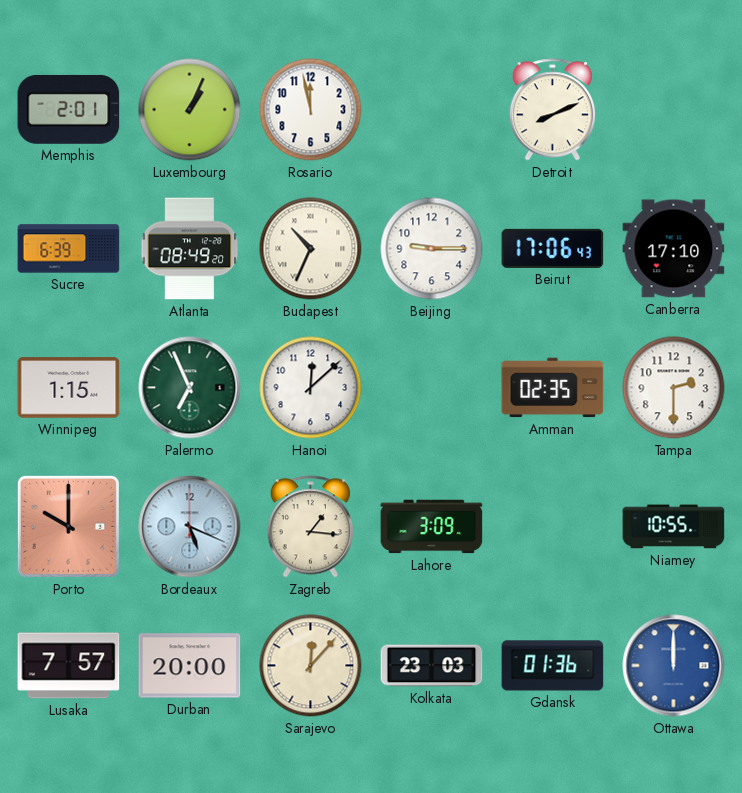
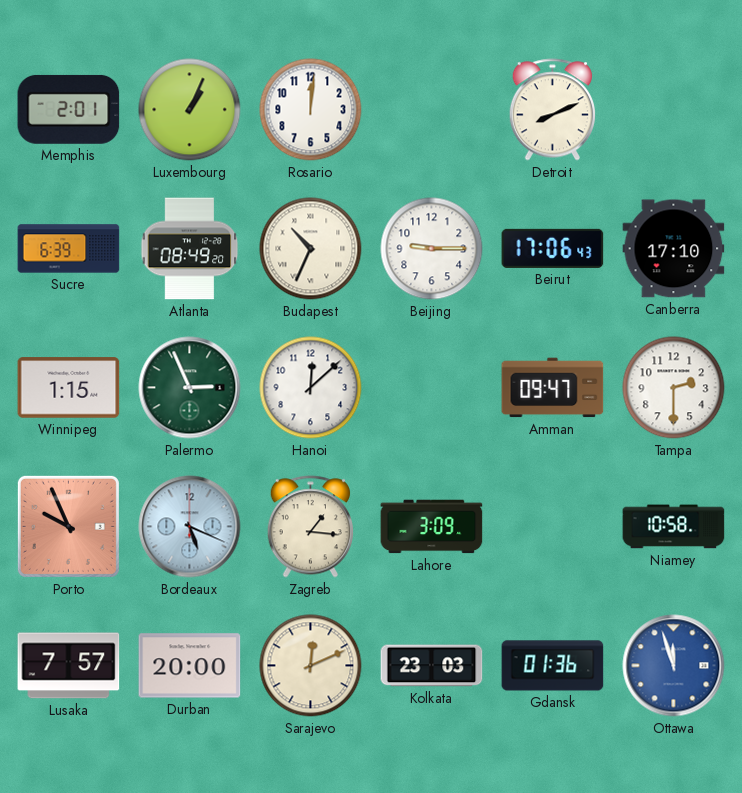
Rosario: 11:58 -> 12:01
Palermo: 6:56 -> 2:56
Amman: 02:35 -> 09:47
Porto: 10:00 -> 9:56
Niamey: 10:55 -> 10:58
Sarajevo: 12:07 -> 12:11
Ottawa: 12:00 -> 11:57
